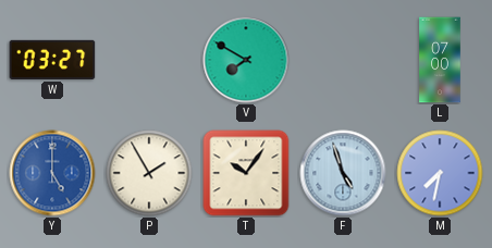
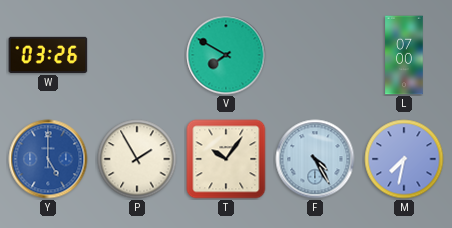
W: 03:27 -> 03:26
F: 4:57 -> 4:25
